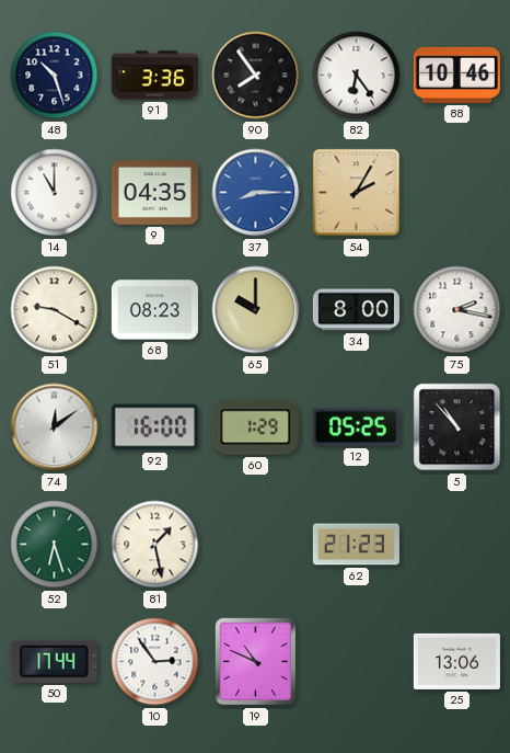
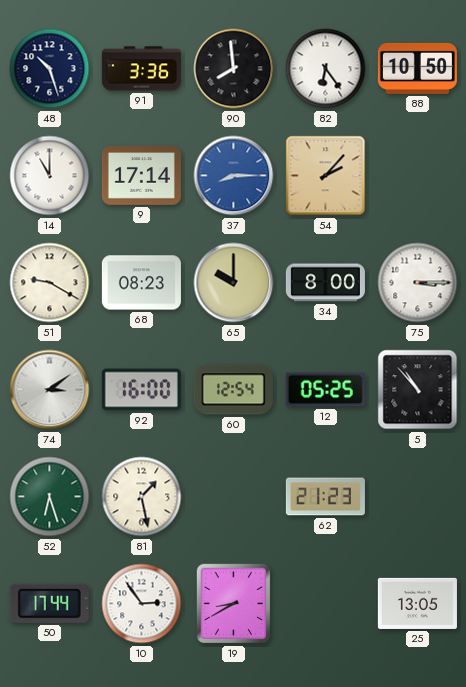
90: 7:54 -> 7:59
88: 10:46 -> 10:50
9: 04:35 -> 17:14
54: 2:05 -> 2:07
75: 2:17 -> 3:15
74: 12:09 -> 3:09
60: 1:29 -> 12:54
19: 10:49 -> 8:40
25: 13:06 -> 13:05
